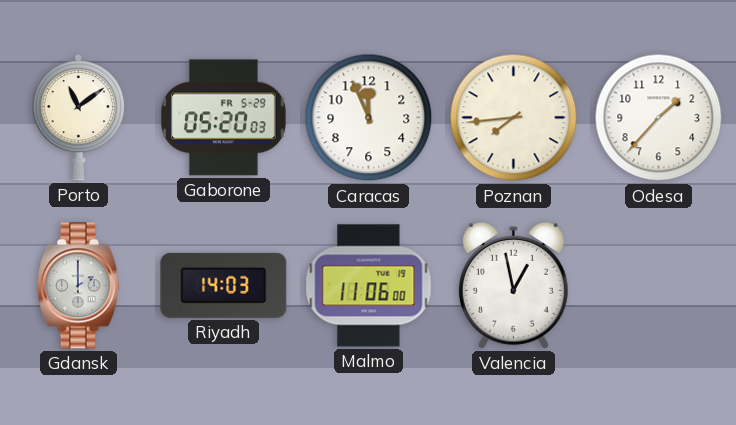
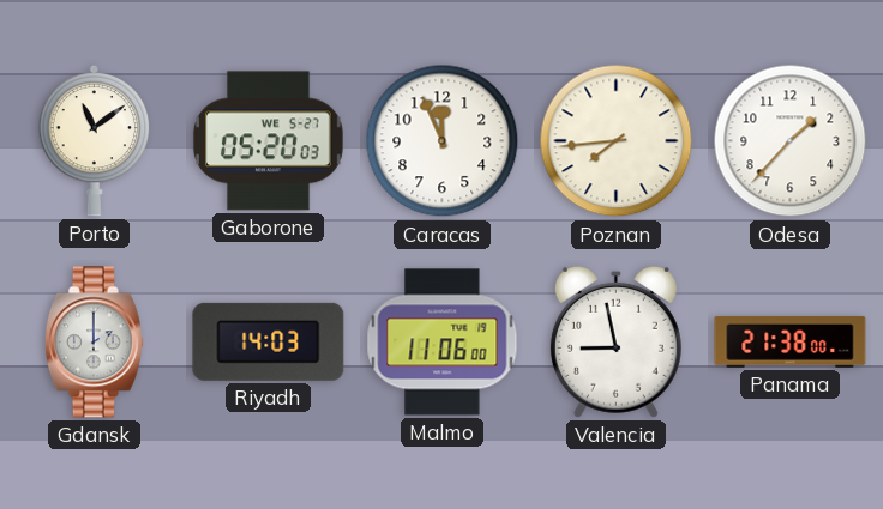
Gaborone date: FR 5-29 -> WE 5-27
Valencia: 12:58 -> 8:58
Panama: none -> 21:38
